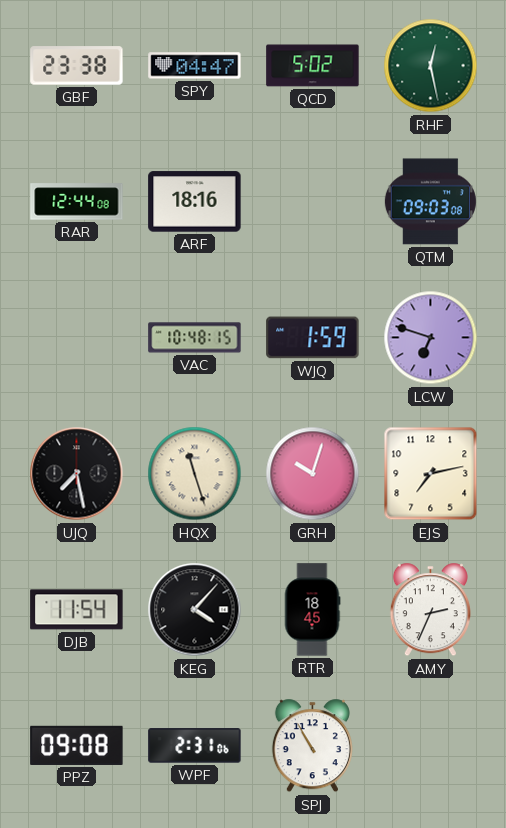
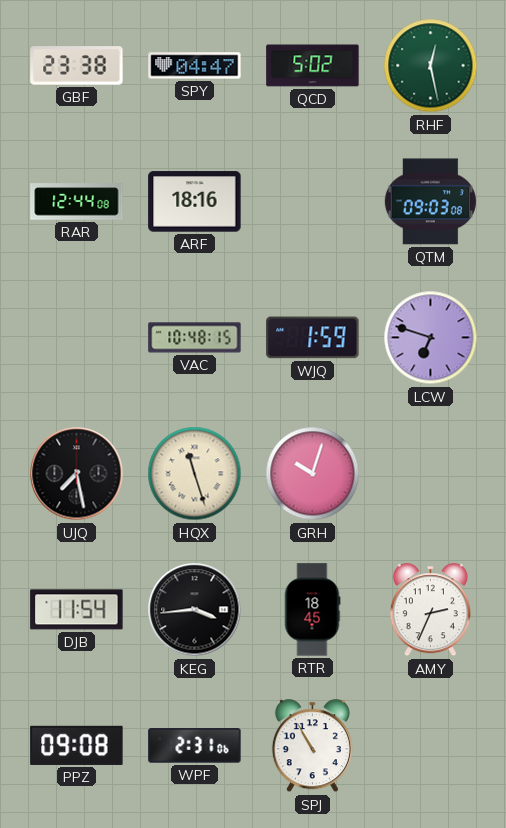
EJS: 7:13 -> none
KEG: 4:07 -> 3:44
